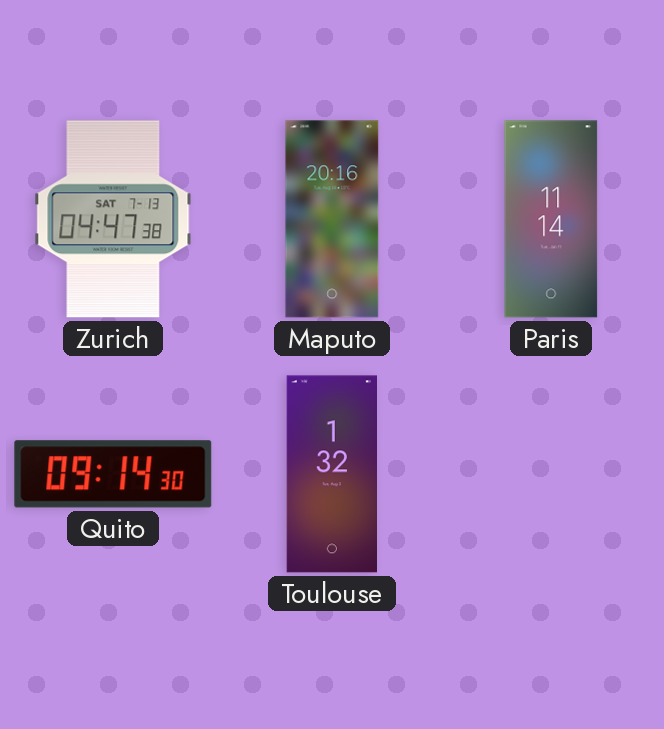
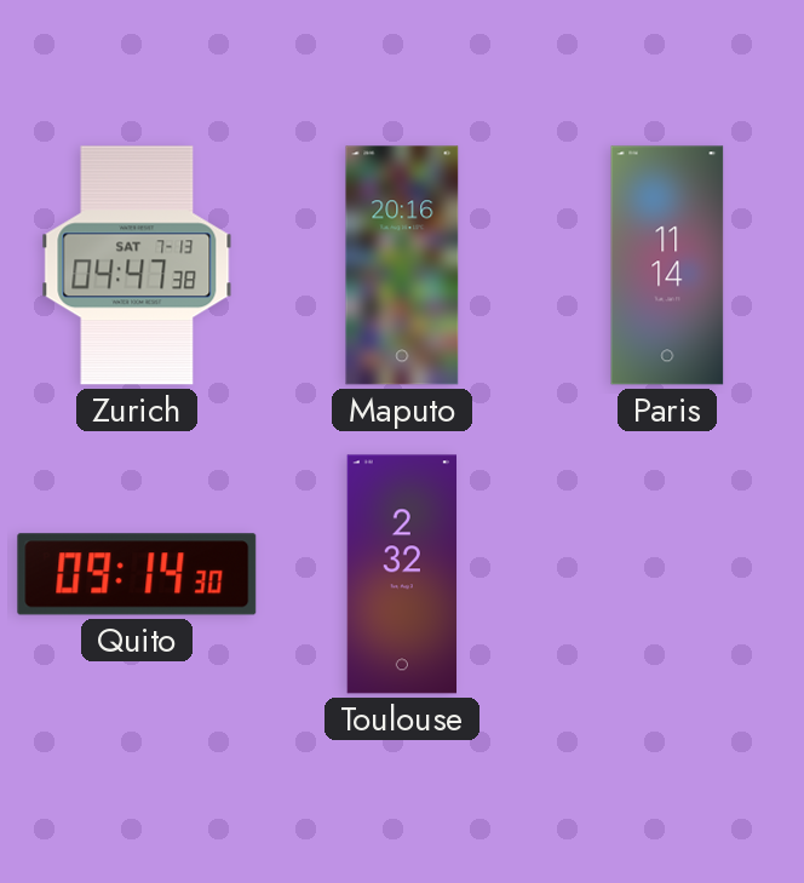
Toulouse: 1:32 -> 2:32
